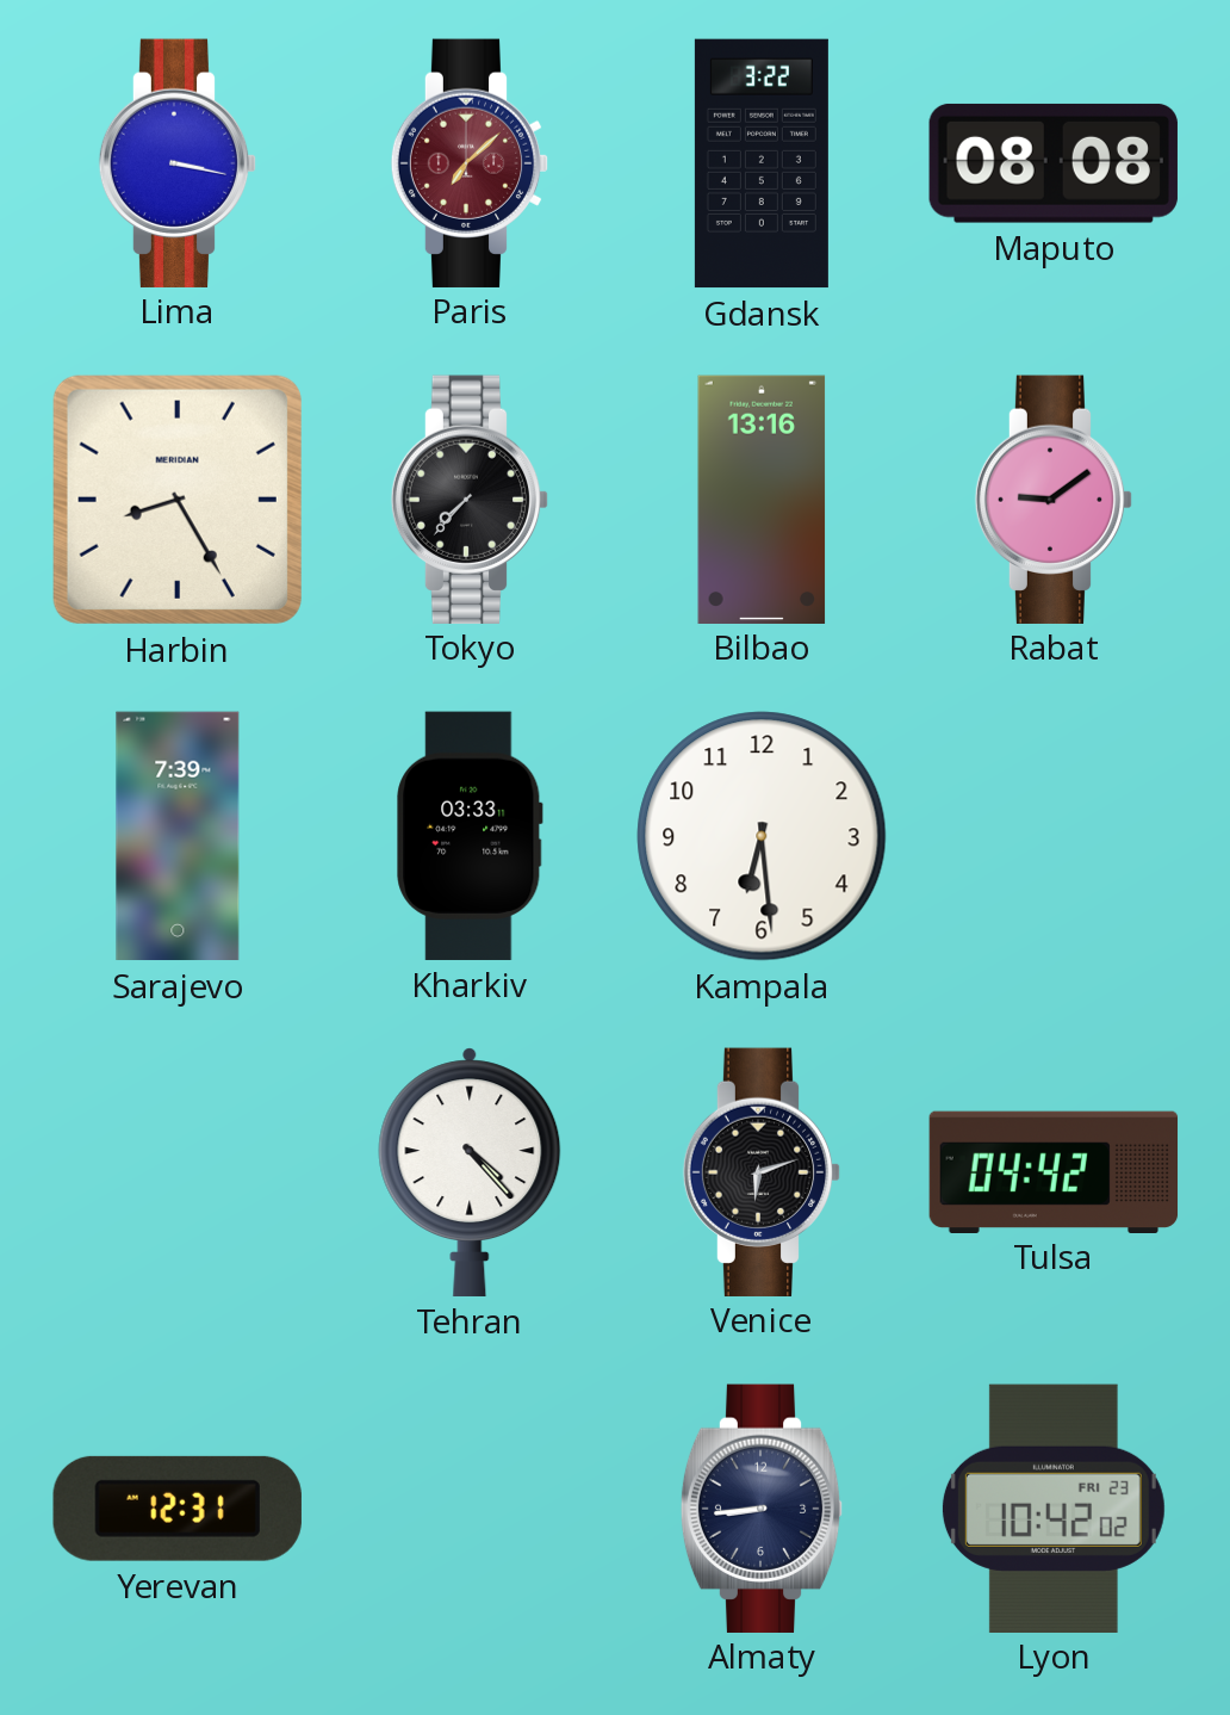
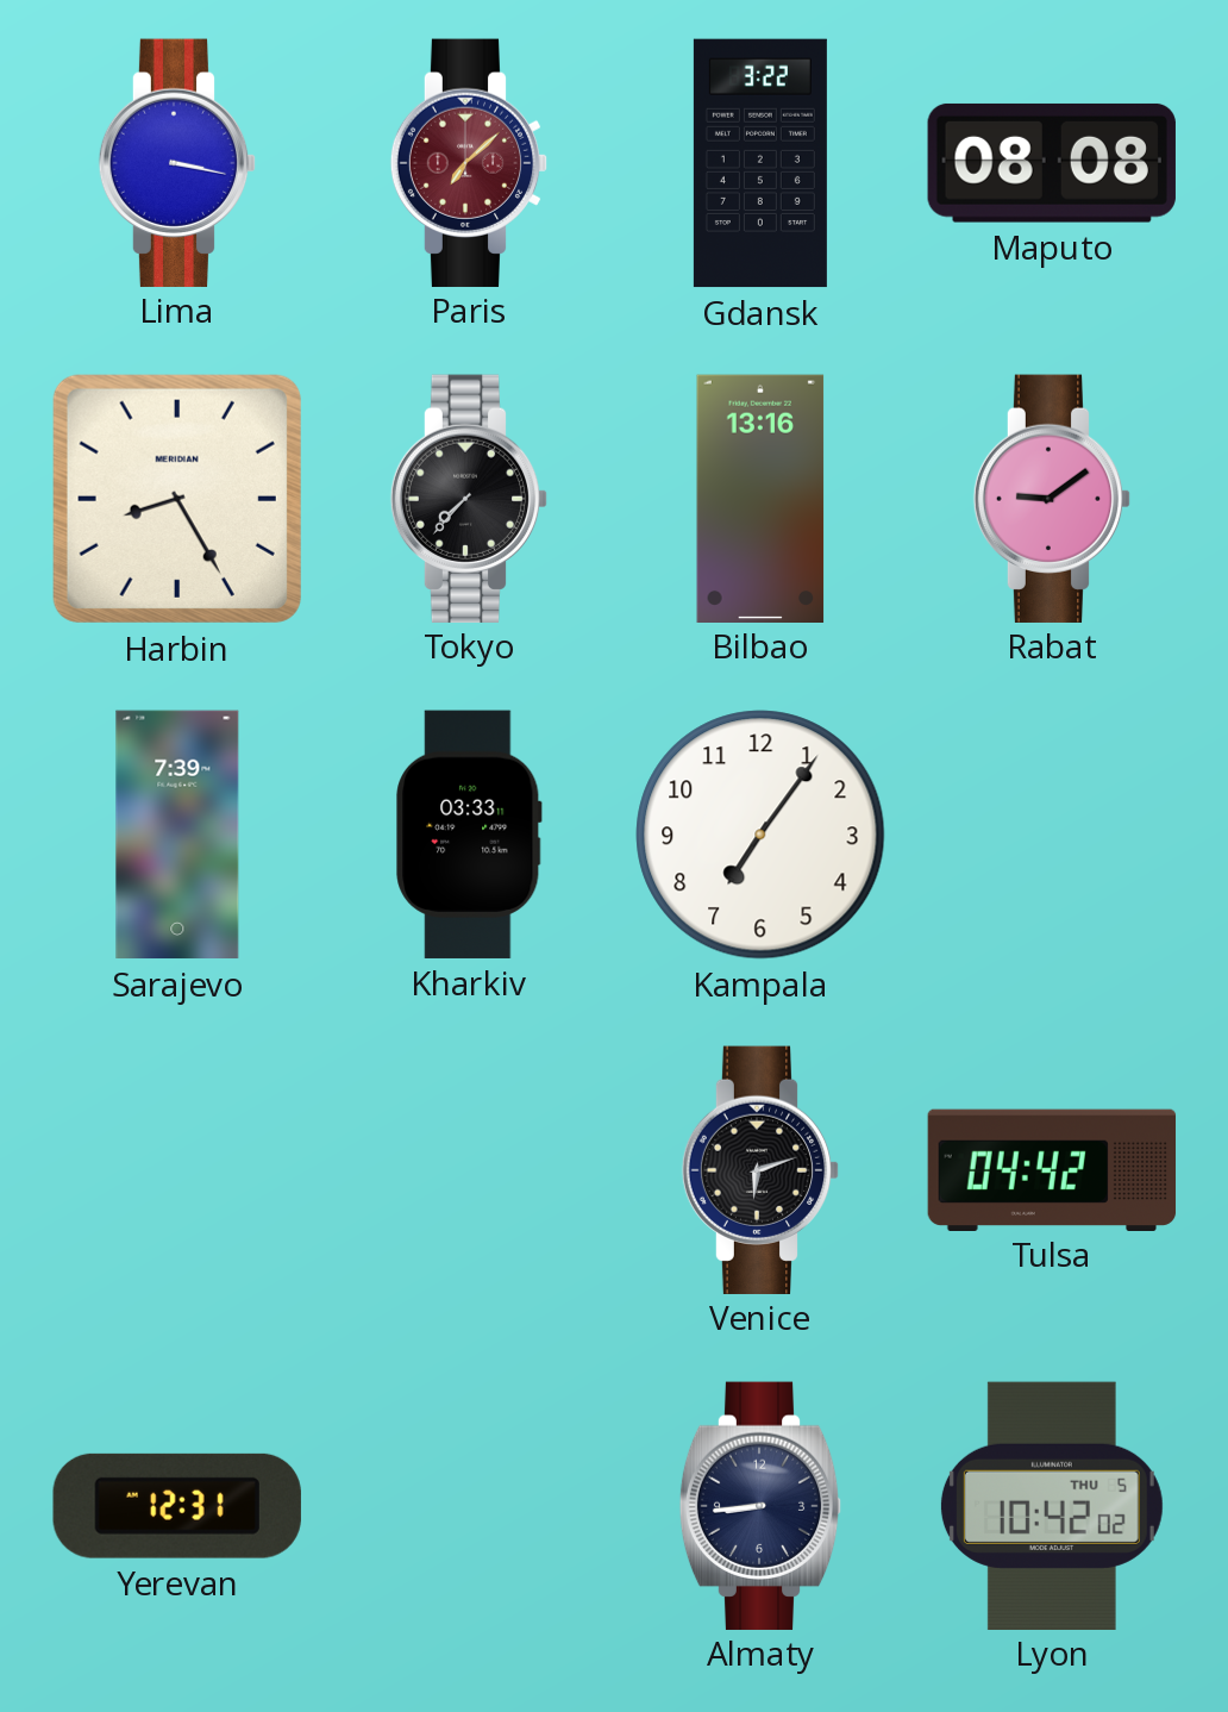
Kampala: 6:29 -> 7:06
Tehran: 4:23 -> none
Lyon date: FRI 23 -> THU 5
